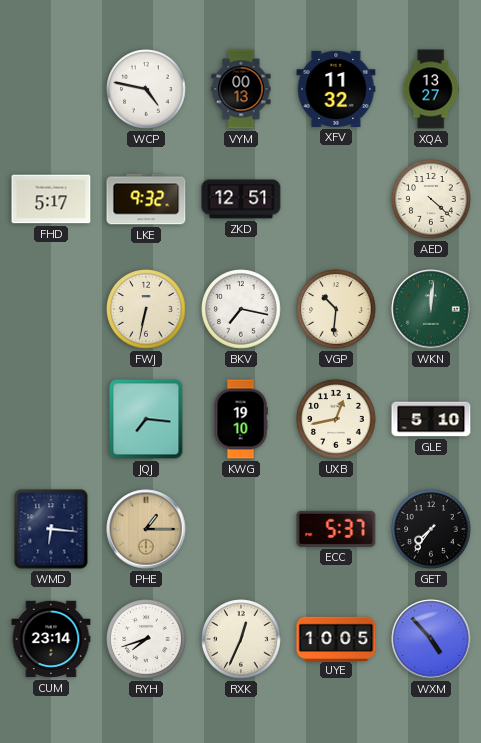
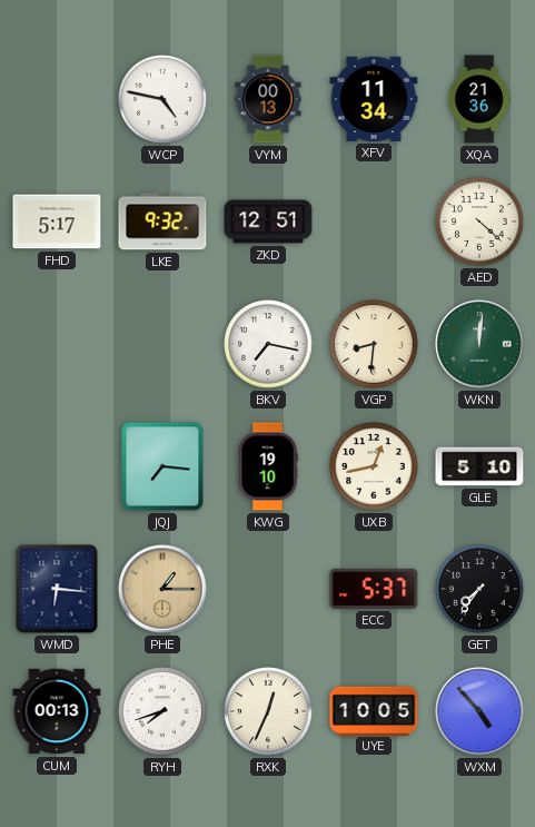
XFV: 11:32 -> 11:34
XQA: 13:27 -> 21:36
FWJ: 6:32 -> none
VGP: 10:31 -> 8:31
CUM: 23:14 -> 00:13
